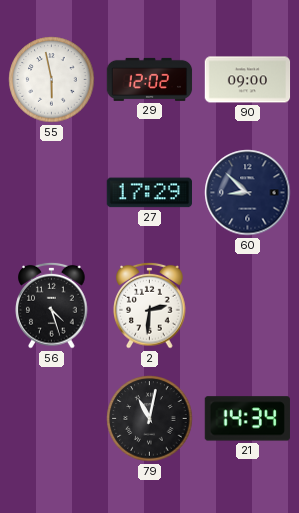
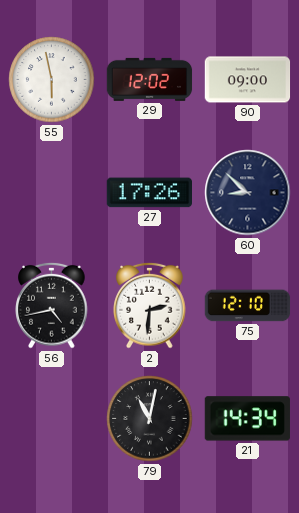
27: 17:29 -> 17:26
56: 4:27 -> 4:43
75: none -> 12:10
